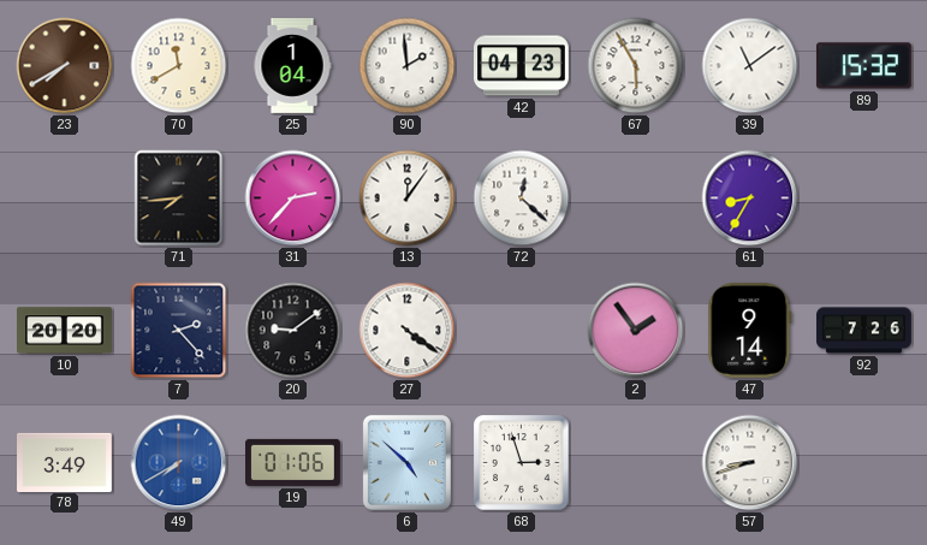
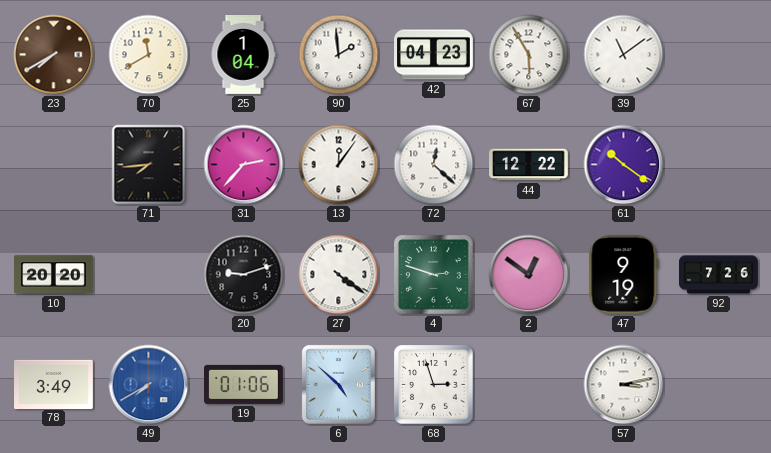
89: 15:32 -> none
44: none -> 12:22
61: 8:35 -> 10:21
7: 2:23 -> none
20: 9:09 -> 9:12
4: none -> 2:48
2: 1:54 -> 12:51
47: 9:14 -> 9:19
57: 8:42 -> 3:13
